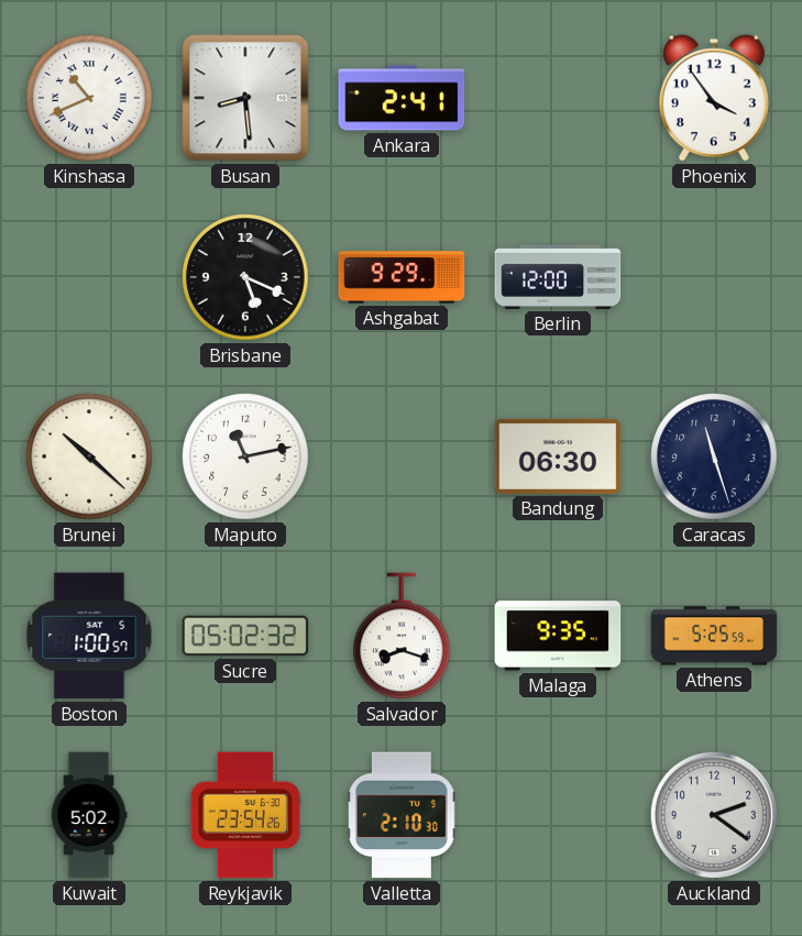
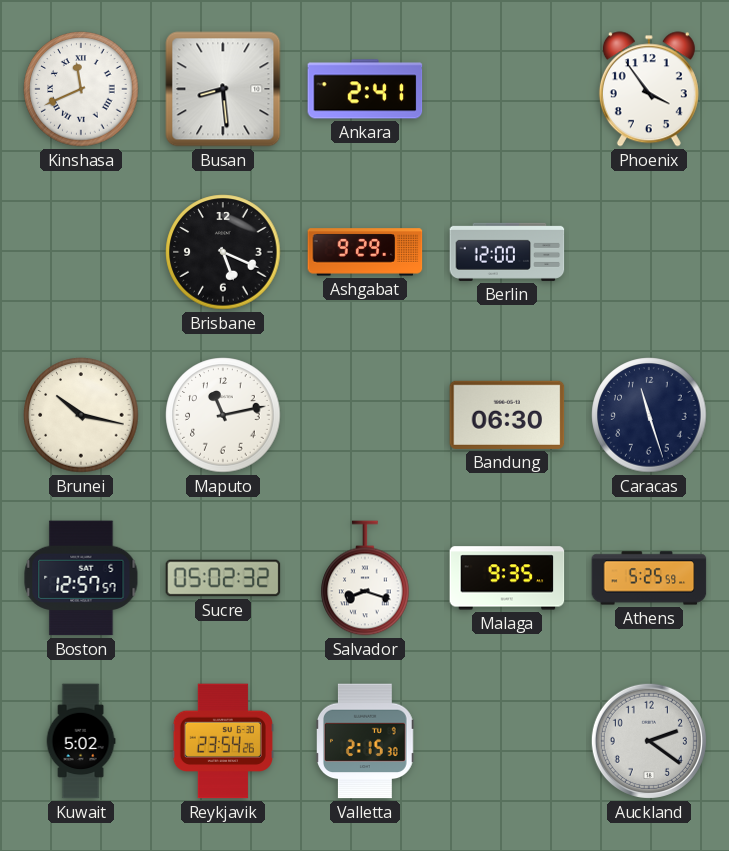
Kinshasa: 10:41 -> 11:41
Brunei: 10:22 -> 10:17
Boston: 1:00 -> 12:57
Valletta: 2:10 -> 2:15
